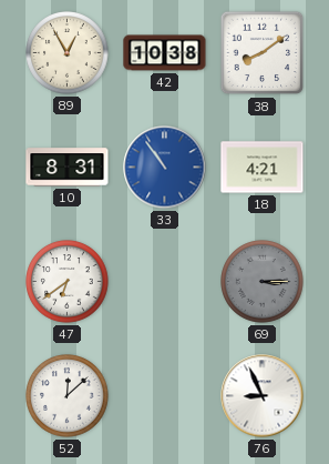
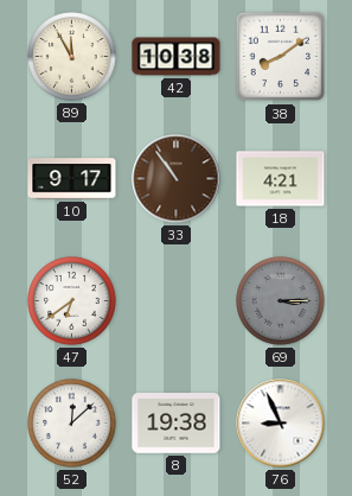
89: 12:55 -> 11:55
10: 8:31 -> 9:17
33 dial: blue -> brown
8: none -> 19:38
